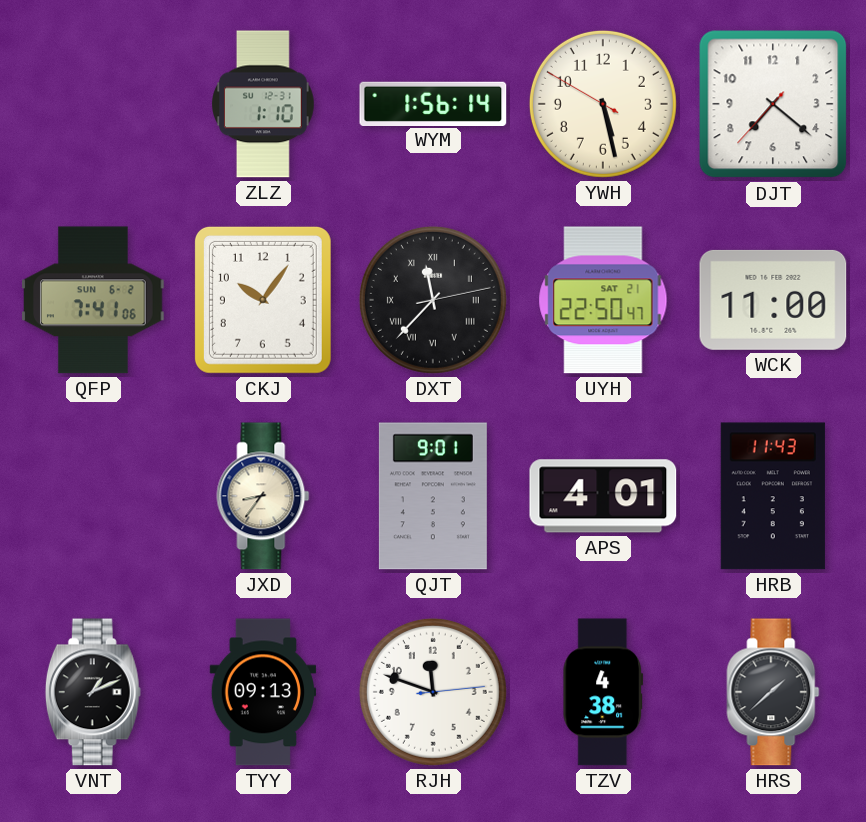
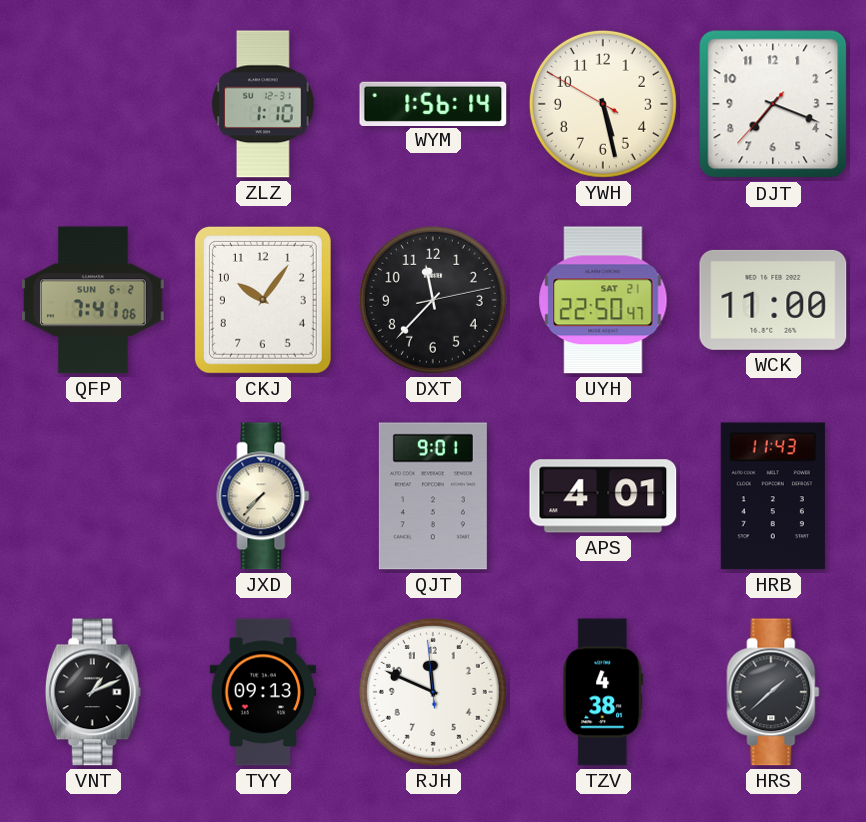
DJT: 7:21 -> 7:18
DXT numerals: Roman -> Arabic
JXD: 8:36 -> 7:37
RJH: 11:48:14 -> 11:48:59
